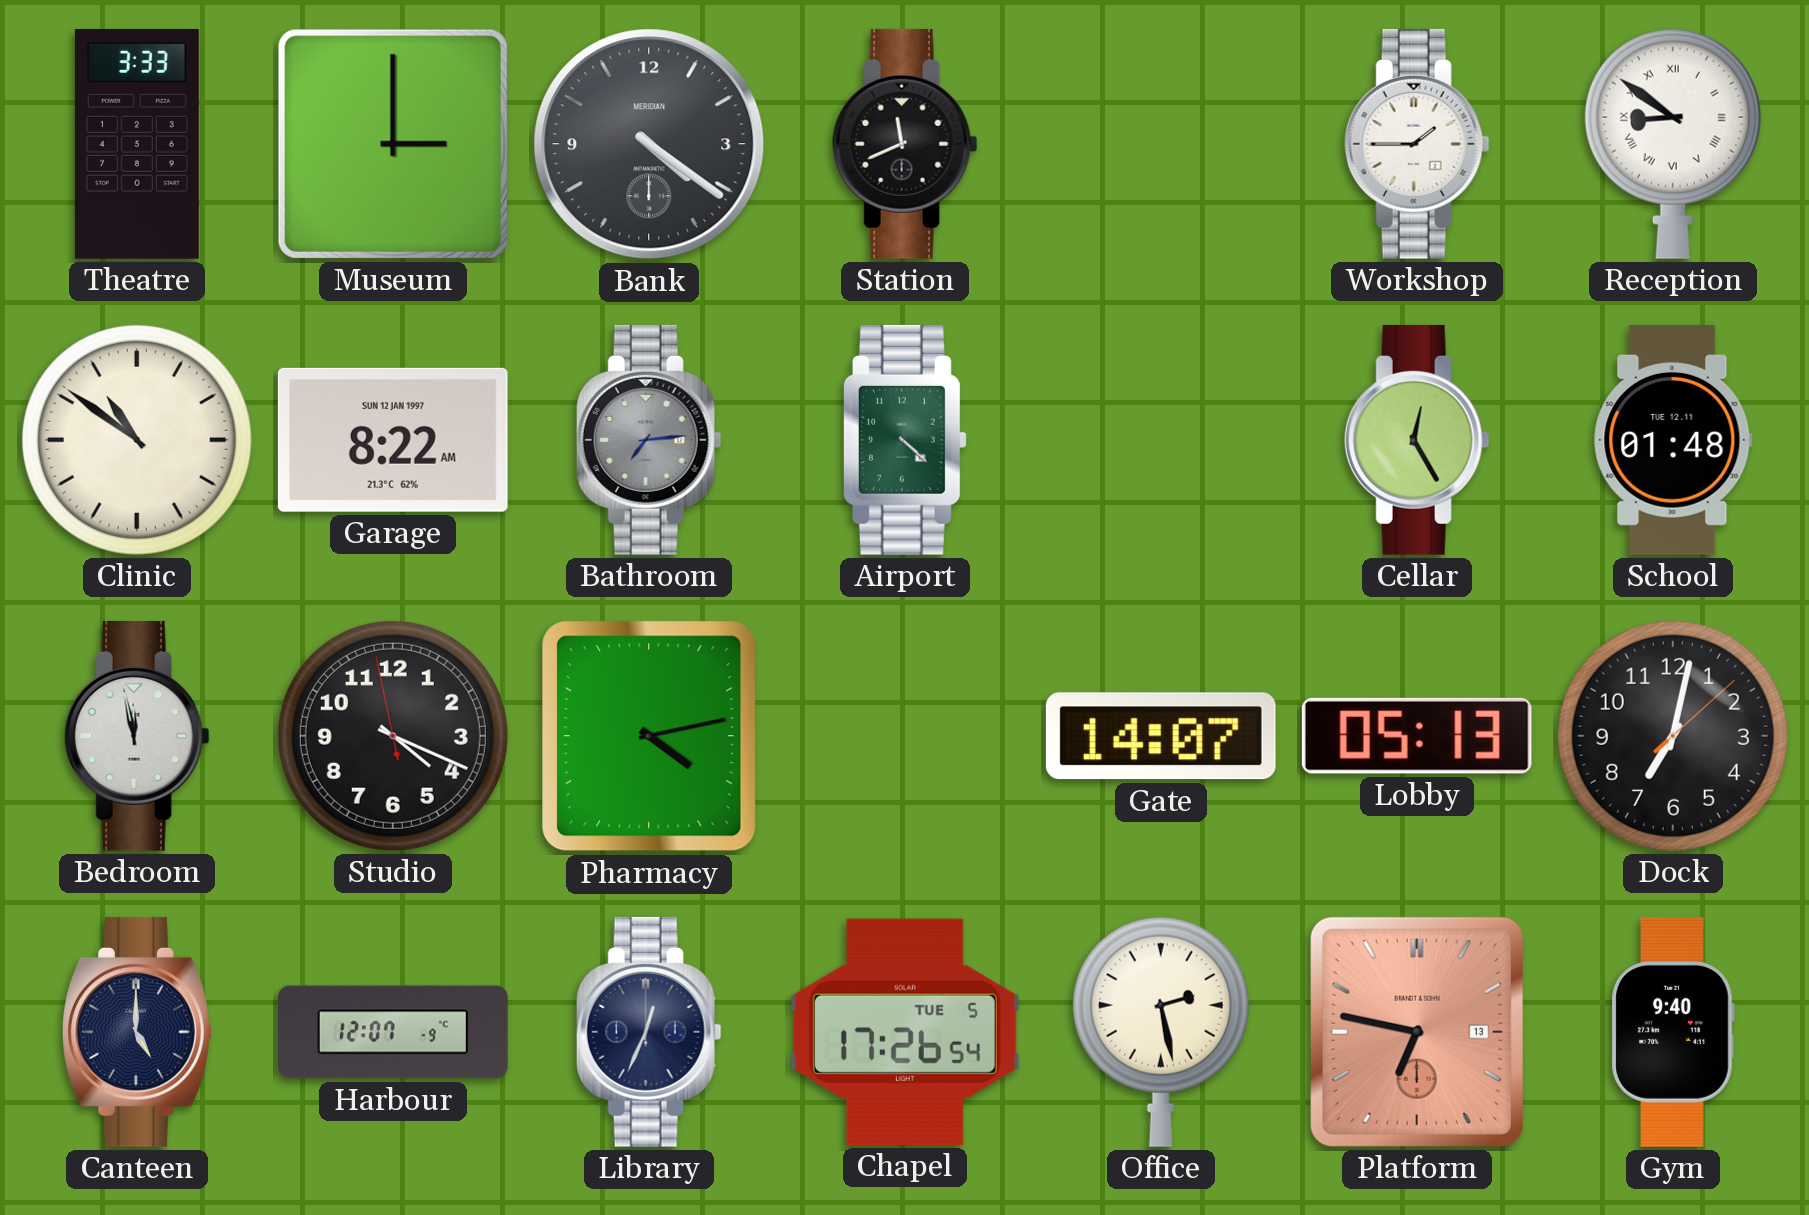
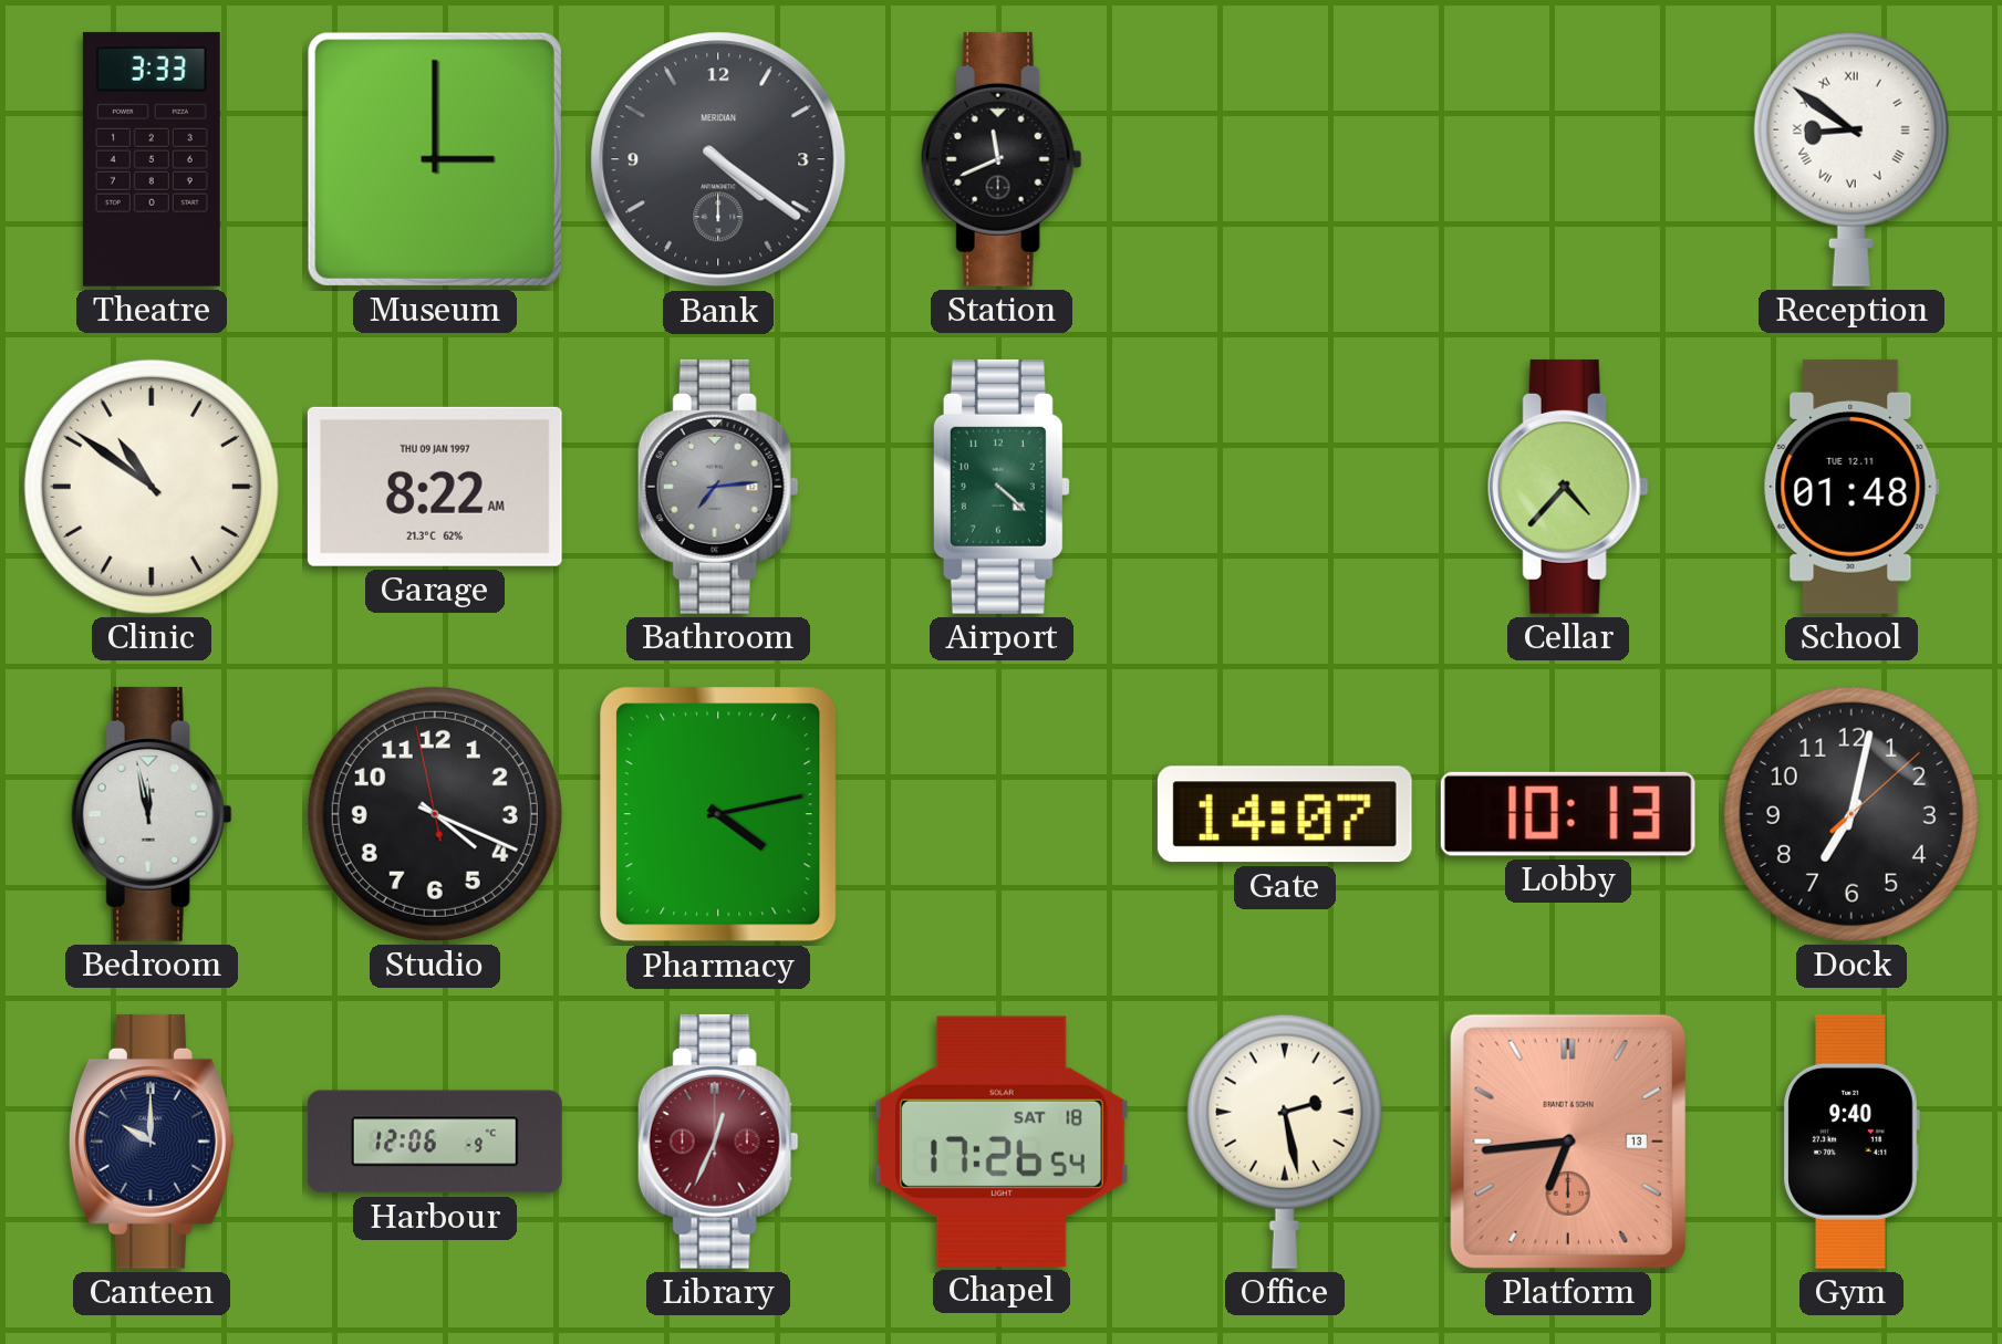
Workshop: 1:45 -> none
Garage date: SUN 12 JAN 1997 -> THU 09 JAN 1997
Cellar: 12:25 -> 4:37
Lobby: 05:13 -> 10:13
Canteen: 5:00 -> 10:00
Harbour: 12:07 -> 12:06
Library dial: navy -> burgundy
Chapel date: TUE 5 -> SAT 18
Platform: 6:47 -> 6:44
